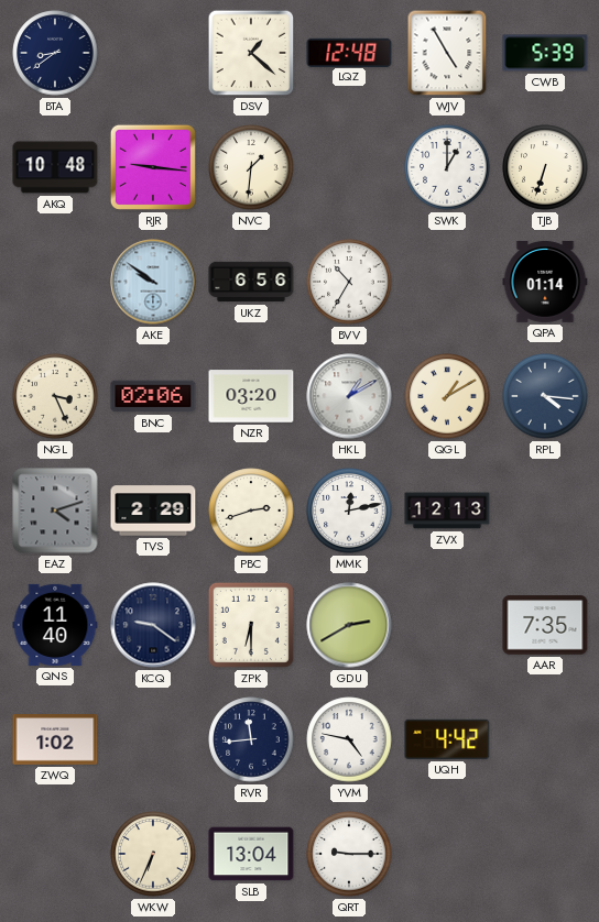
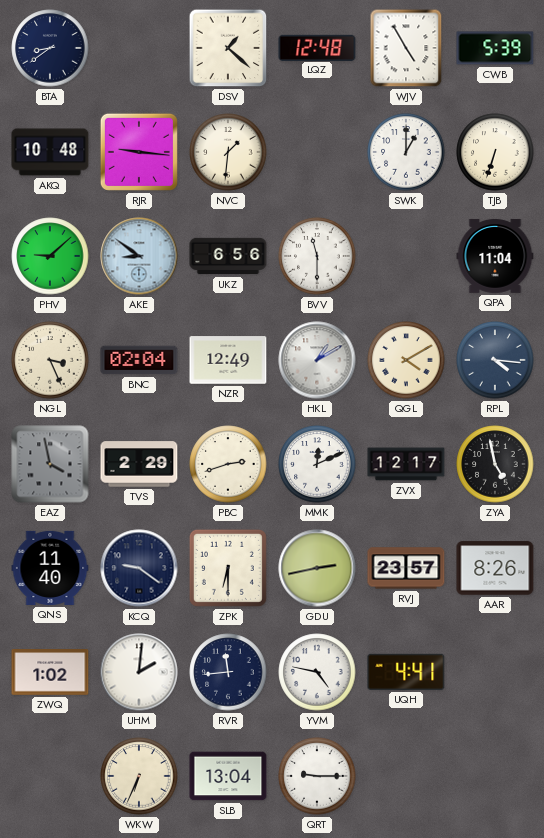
PHV: none -> 9:08
AKE: 9:51 -> 8:51
BVV: 10:35 -> 11:30
QPA: 01:14 -> 11:04
BNC: 02:06 -> 02:04
NZR: 03:20 -> 12:49
QGL: 1:10 -> 4:10
EAZ: 4:12 -> 3:58
MMK: 12:13 -> 12:11
ZVX: 12:13 -> 12:17
ZYA: none -> 4:58
GDU: 2:40 -> 2:43
RVJ: none -> 23:57
AAR: 7:35 -> 8:26
UHM: none -> 2:01
UQH: 4:42 -> 4:41
